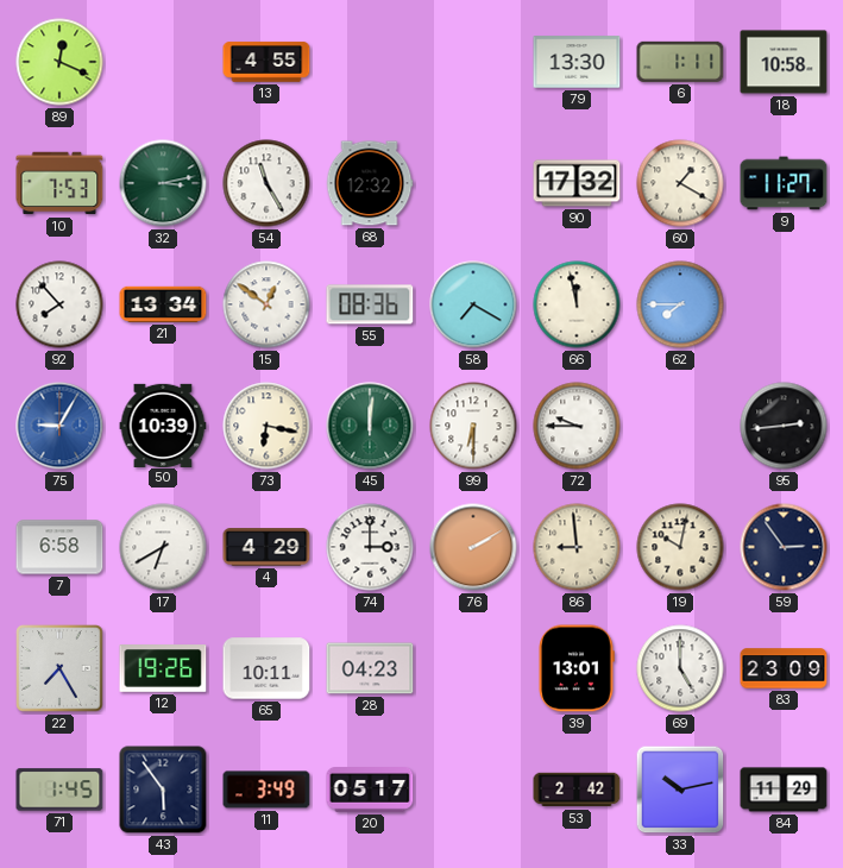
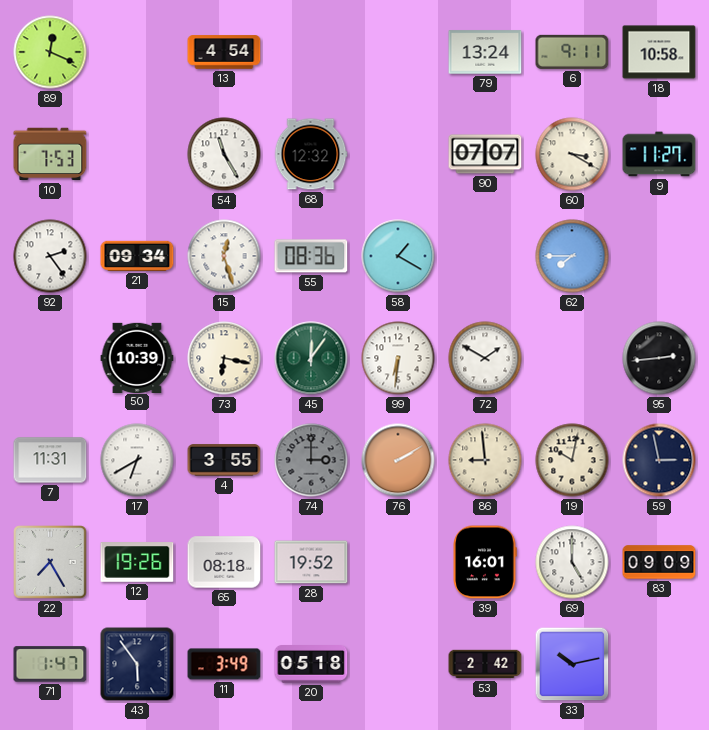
13: 4:55 -> 4:54
79: 13:30 -> 13:24
6: 1:11 -> 9:11
32: 3:13 -> none
90: 17:32 -> 07:07
60: 1:20 -> 3:20
92: 7:53 -> 2:24
21: 13:34 -> 09:34
15: 12:51 -> 12:27
58: 7:20 -> 1:20
66: 11:58 -> none
75: 9:05 -> none
45: 12:01 -> 12:06
99: 6:30 -> 6:31
72: 9:45 -> 1:50
7: 6:58 -> 11:31
4: 4:29 -> 3:55
74 dial: white -> grey
59: 2:54 -> 2:58
65: 10:11 -> 08:18
28: 04:23 -> 19:52
39: 13:01 -> 16:01
83: 23:09 -> 09:09
71: 1:45 -> 1:47
20: 05:17 -> 05:18
84: 11:29 -> none
